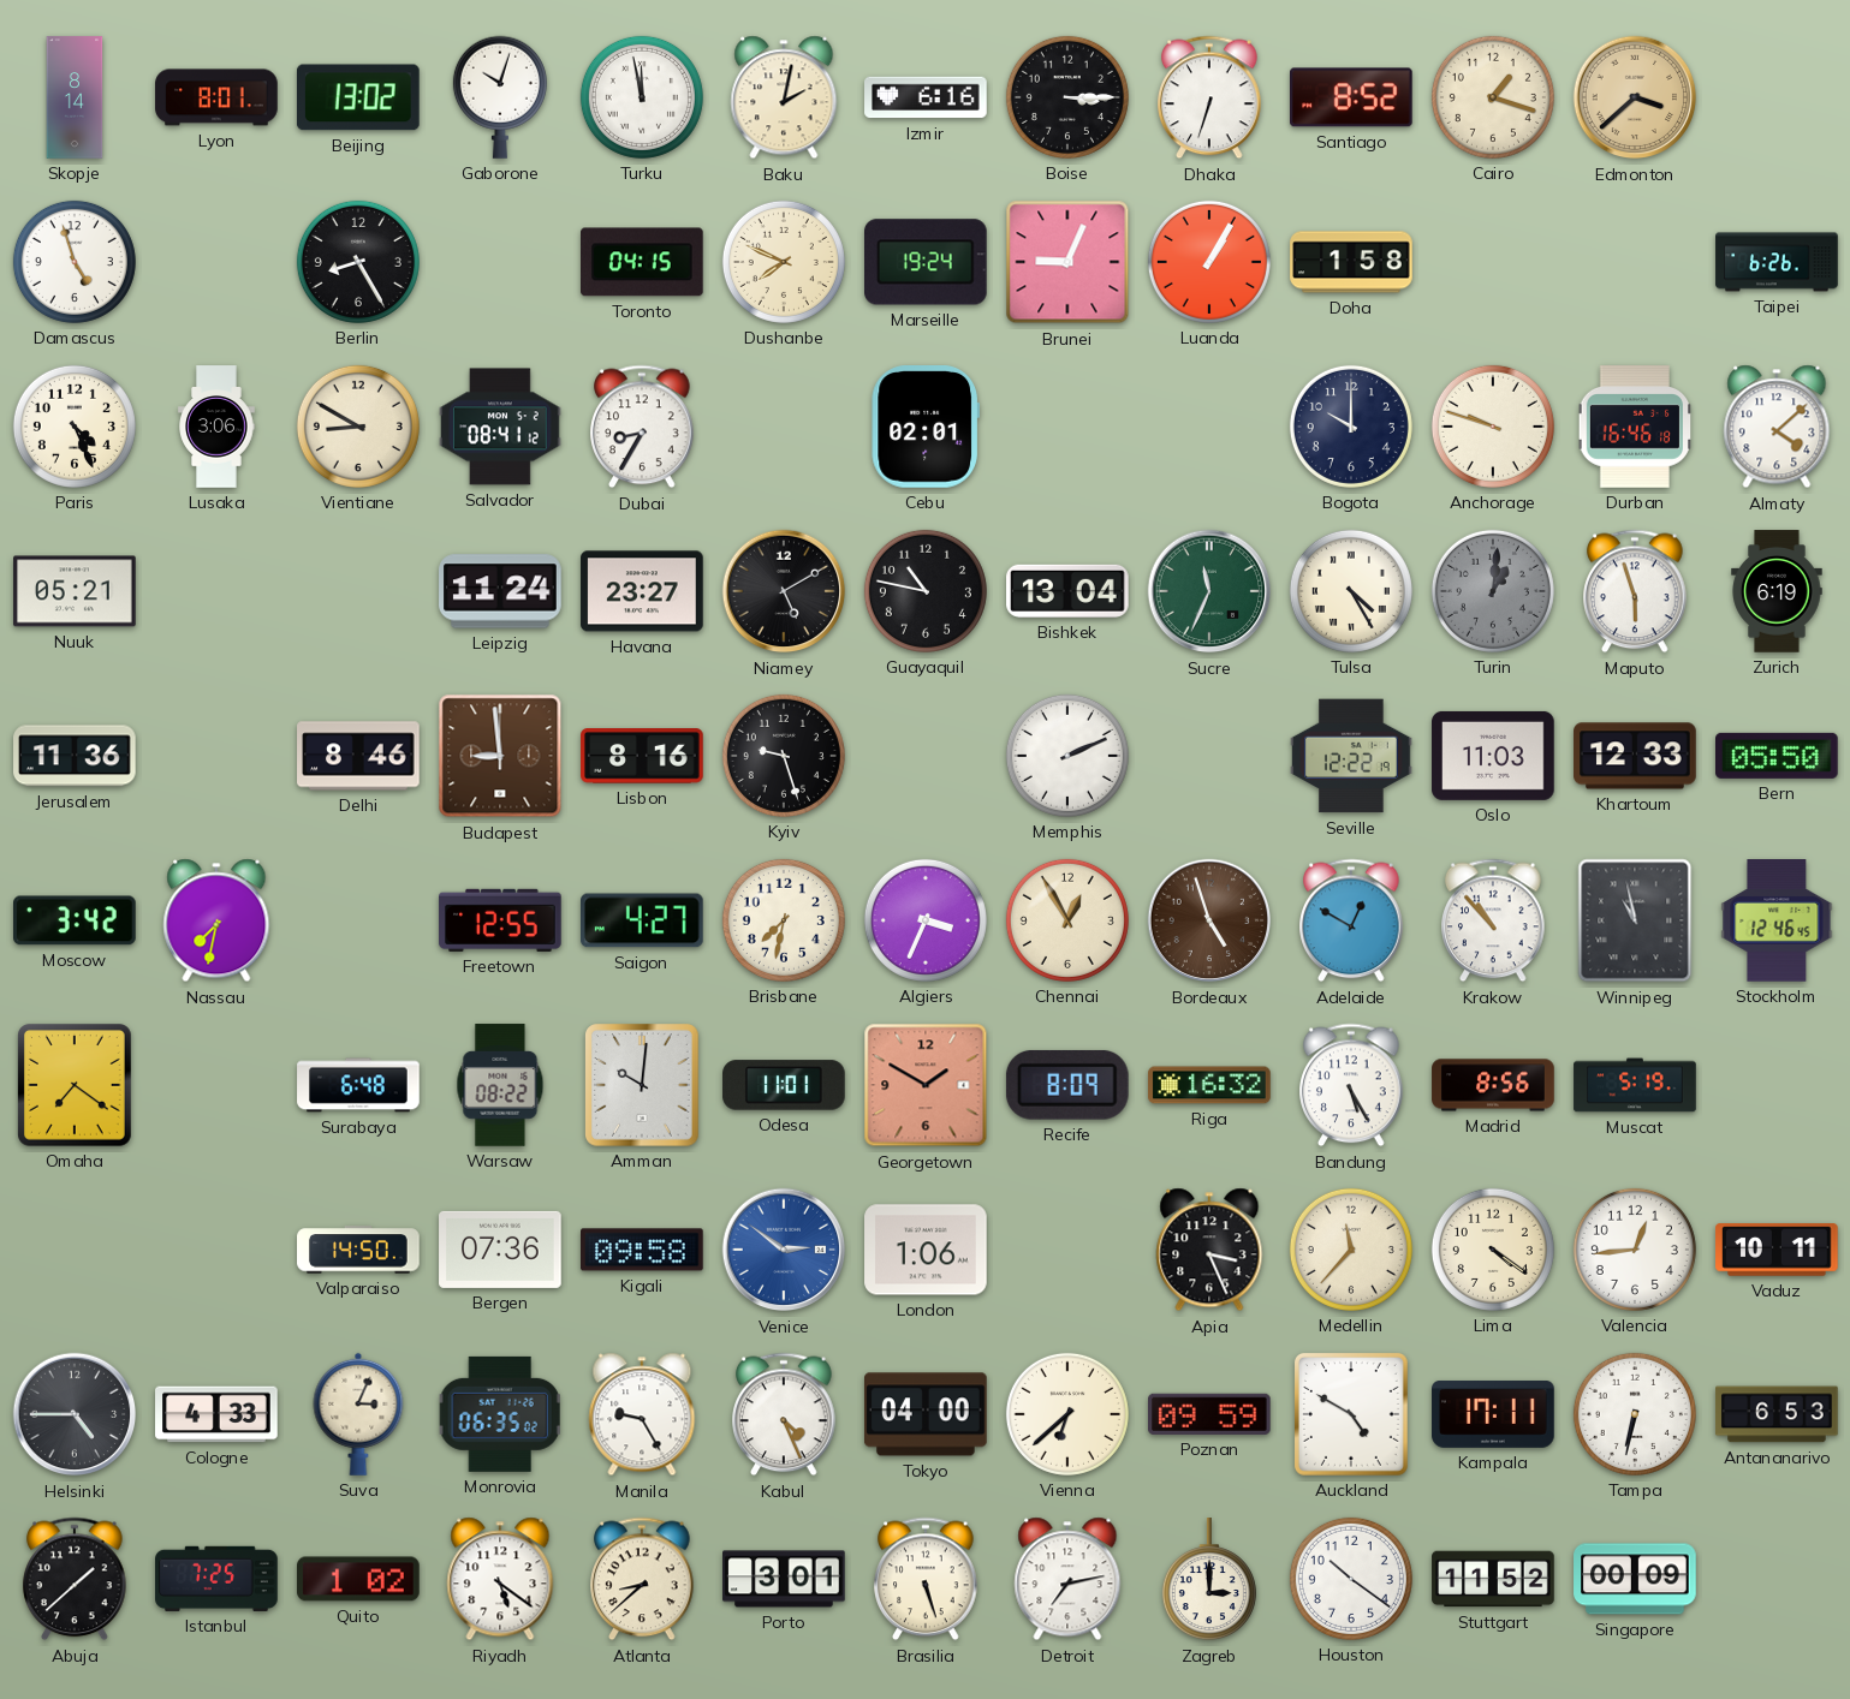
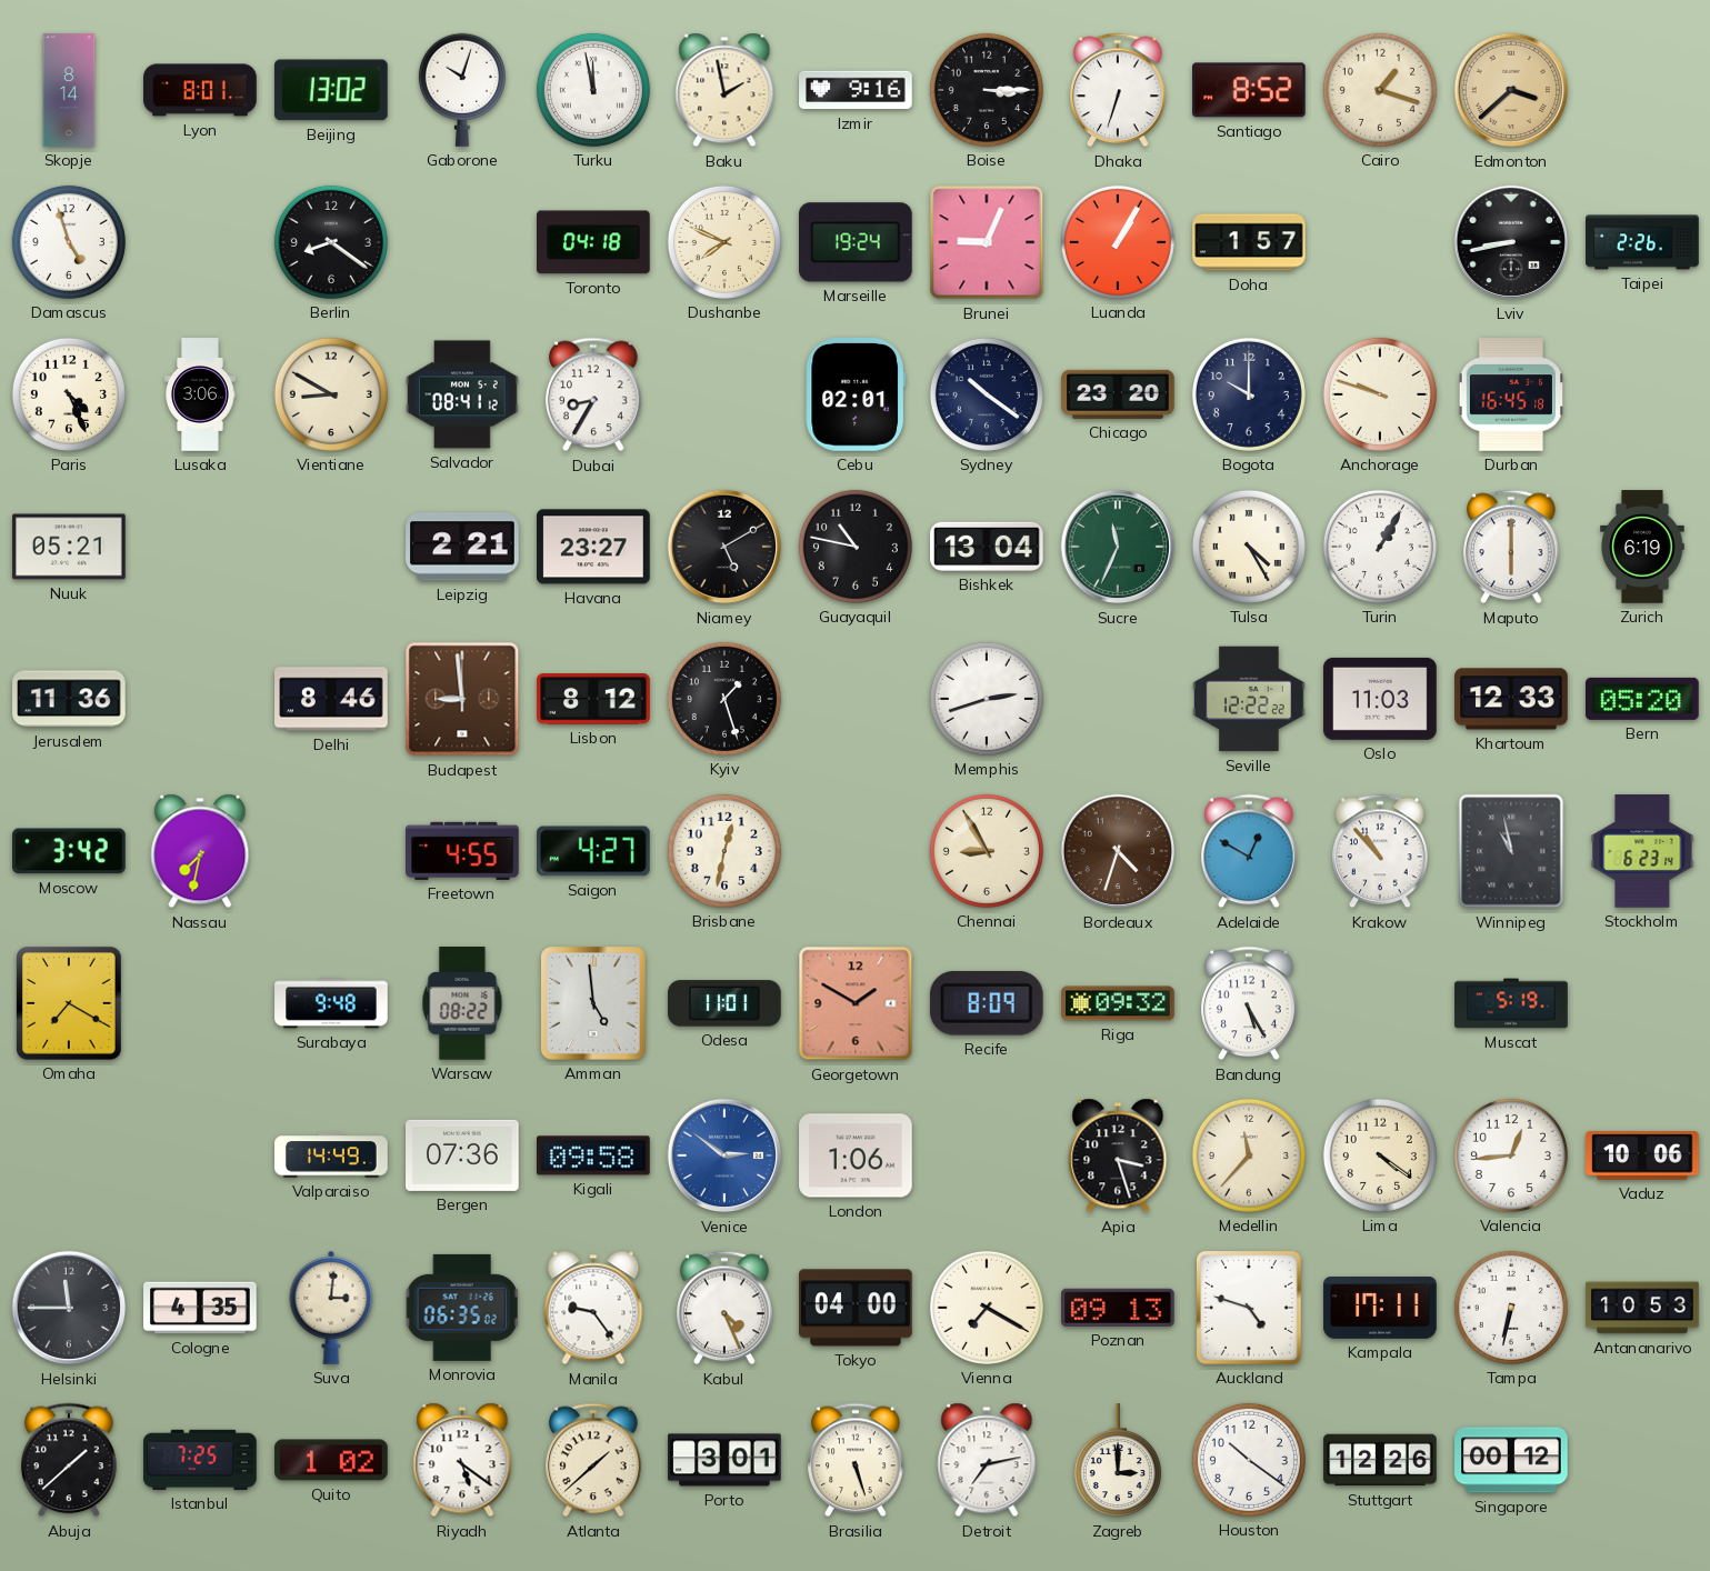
Baku: 2:02 -> 1:58
Izmir: 6:16 -> 9:16
Berlin: 8:25 -> 8:21
Toronto: 04:15 -> 04:18
Doha: 1:58 -> 1:57
Lviv: none -> 8:43
Taipei: 6:26 -> 2:26
Sydney: none -> 10:21
Chicago: none -> 23:20
Durban: 16:46 -> 16:45
Almaty: 4:08 -> none
Leipzig: 11:24 -> 2:21
Turin: 1:01 -> 1:05
Turin dial: grey -> white
Maputo: 5:57 -> 6:00
Lisbon: 8:16 -> 8:12
Kyiv: 9:27 -> 1:27
Memphis: 2:11 -> 2:42
Seville: 12:22:19 -> 12:22:22
Bern: 05:50 -> 05:20
Freetown: 12:55 -> 4:55
Brisbane: 7:32 -> 12:32
Algiers: 3:34 -> none
Chennai: 12:55 -> 8:55
Bordeaux: 4:57 -> 4:33
Stockholm: 12:46 -> 6:23
Omaha: 7:21 -> 7:20
Surabaya: 6:48 -> 9:48
Amman: 10:01 -> 4:59
Riga: 16:32 -> 09:32
Madrid: 8:56 -> none
Valparaiso: 14:50 -> 14:49
Apia: 3:26 -> 3:27
Vaduz: 10:11 -> 10:06
Helsinki: 4:45 -> 11:45
Cologne: 4:33 -> 4:35
Suva: 3:04 -> 3:01
Manila: 9:25 -> 9:24
Vienna: 6:38 -> 7:20
Poznan: 09:59 -> 09:13
Auckland: 4:50 -> 4:48
Antananarivo: 6:53 -> 10:53
Atlanta: 8:38 -> 1:38
Stuttgart: 11:52 -> 12:26
Singapore: 00:09 -> 00:12
